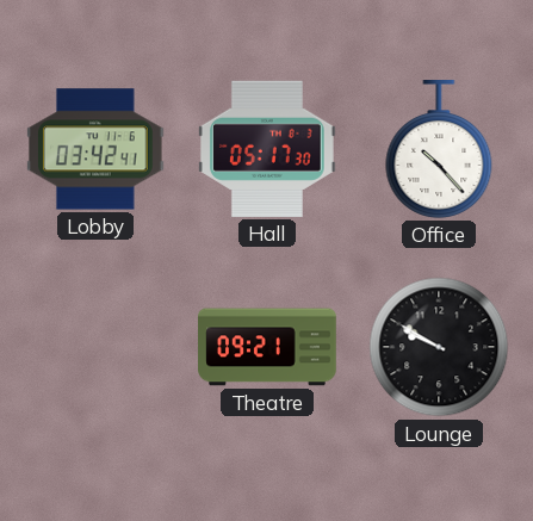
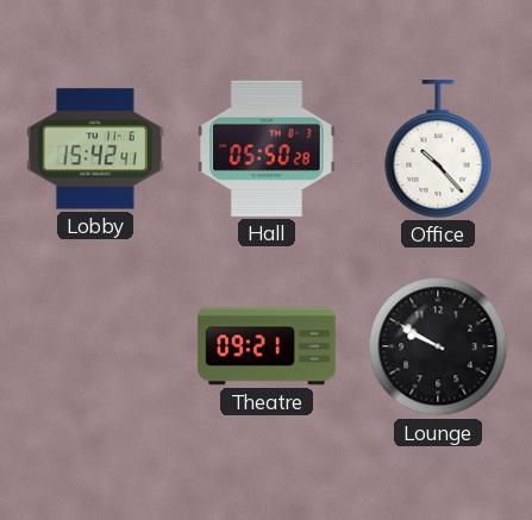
Lobby: 03:42 -> 15:42
Hall: 05:17 -> 05:50
